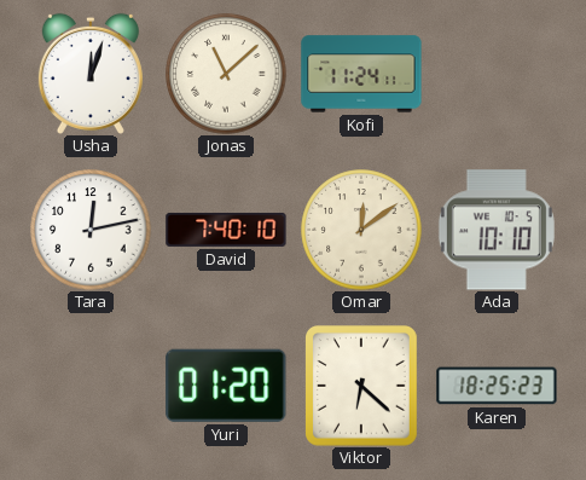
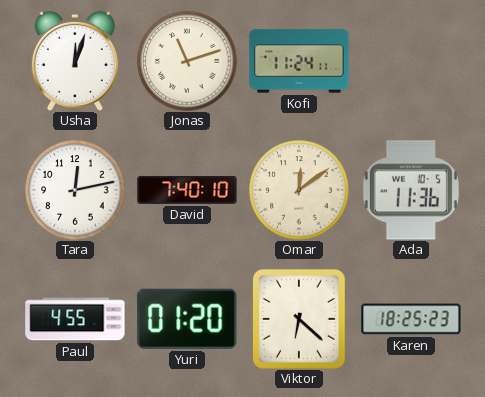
Jonas: 11:08 -> 11:12
Ada: 10:10 -> 11:36
Paul: none -> 4:55
